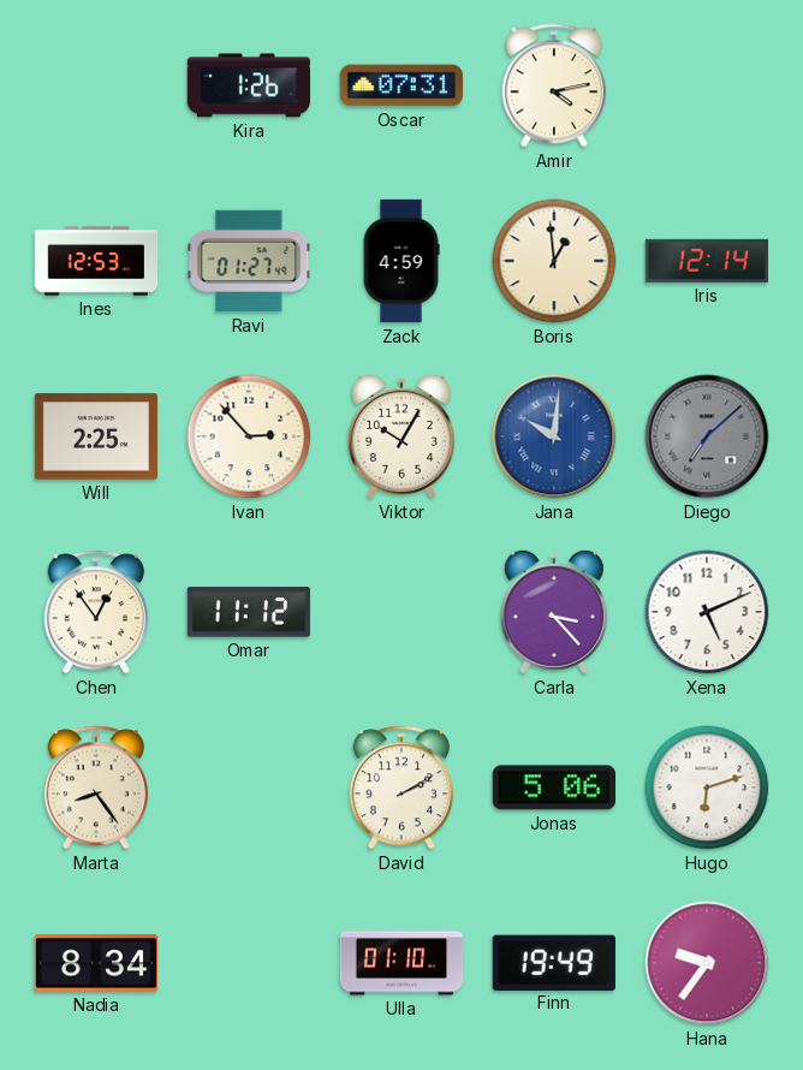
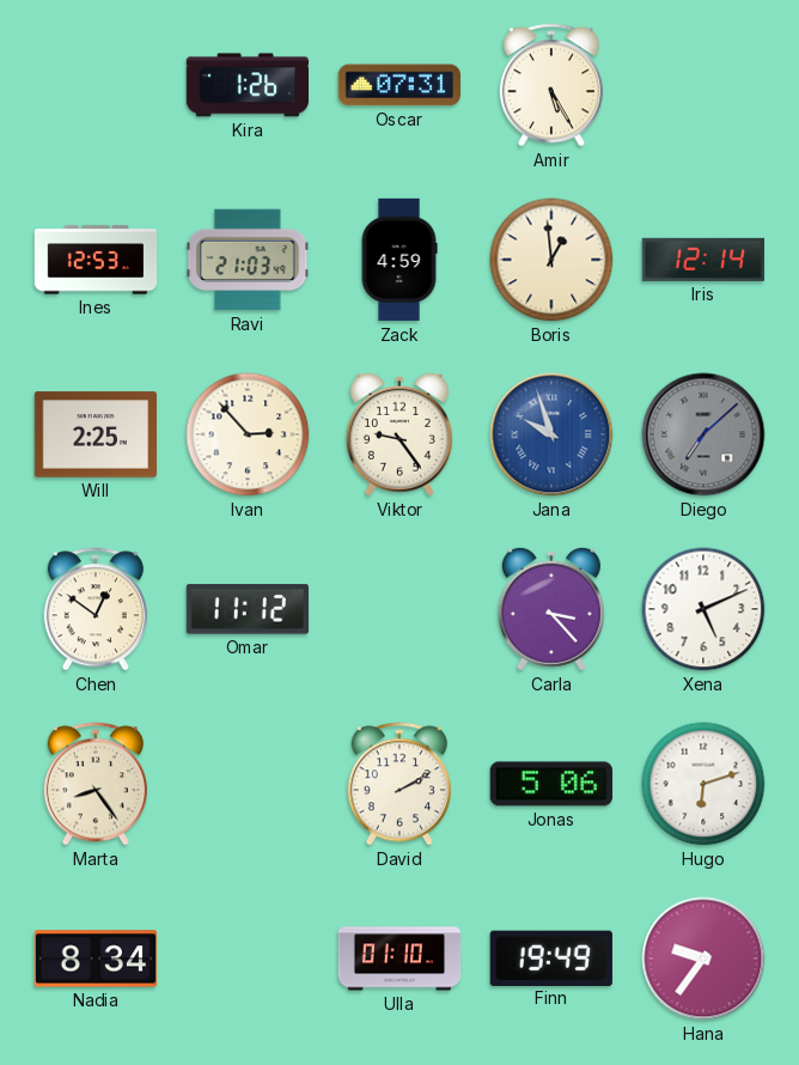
Amir: 4:13 -> 5:25
Ravi: 01:27 -> 21:03
Viktor: 10:05 -> 9:24
Jana: 10:01 -> 9:57
Chen: 12:54 -> 12:51
